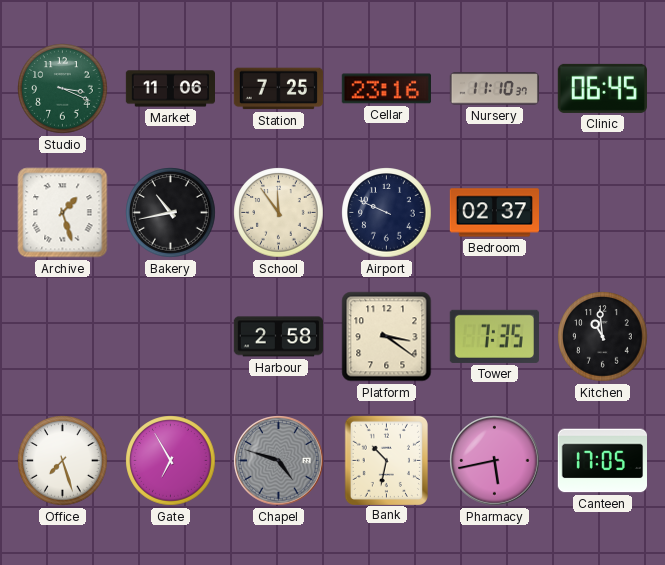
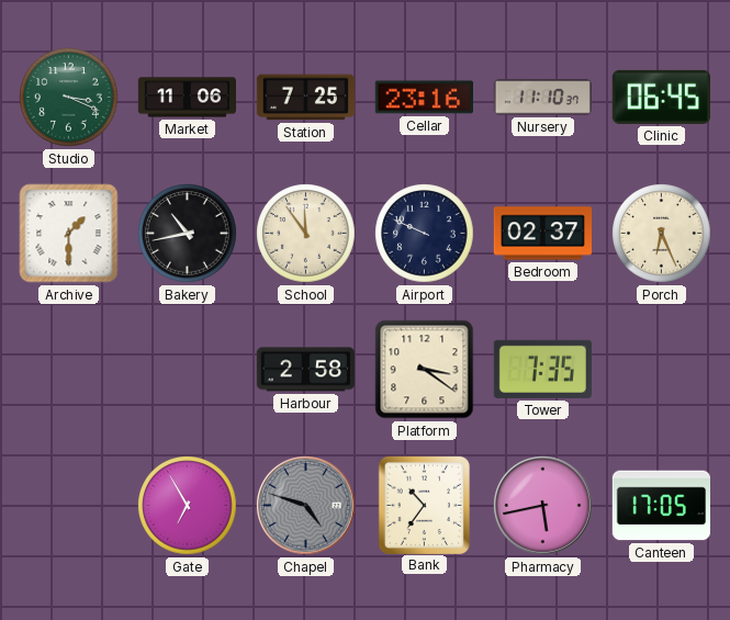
Archive: 1:27 -> 1:30
Porch: none -> 6:26
Kitchen: 10:59 -> none
Office: 7:27 -> none
Bank: 10:32 -> 10:36
